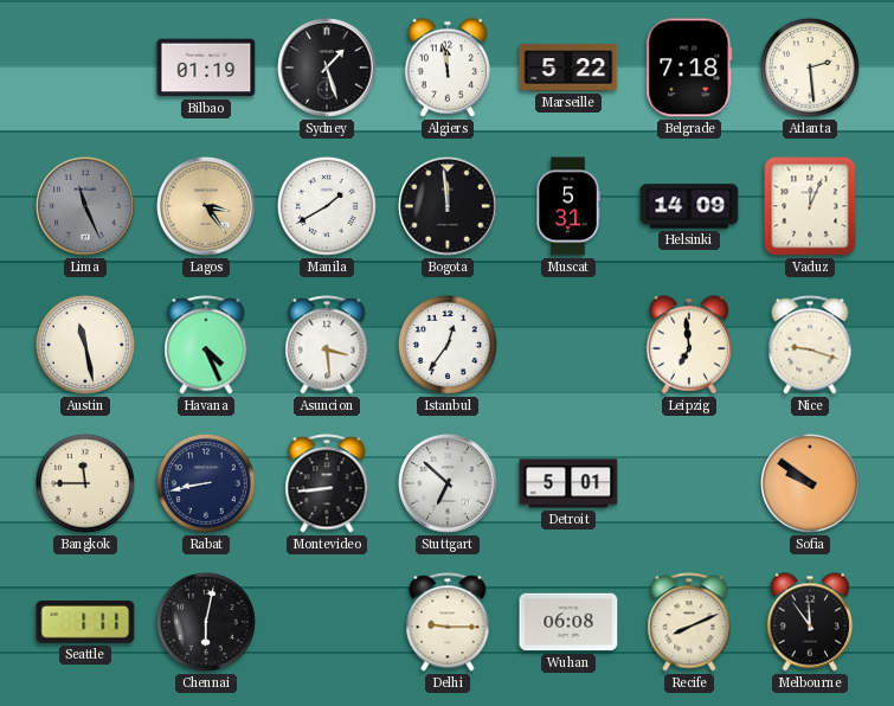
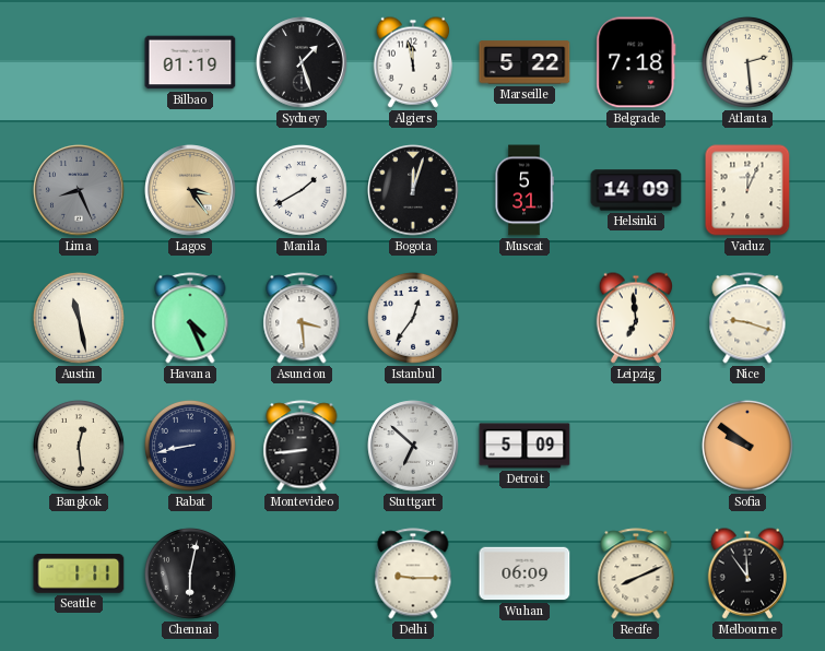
Lima: 11:26 -> 8:26
Bogota: 11:59 -> 12:03
Bangkok: 11:45 -> 12:29
Detroit: 5:01 -> 5:09
Wuhan: 06:08 -> 06:09
